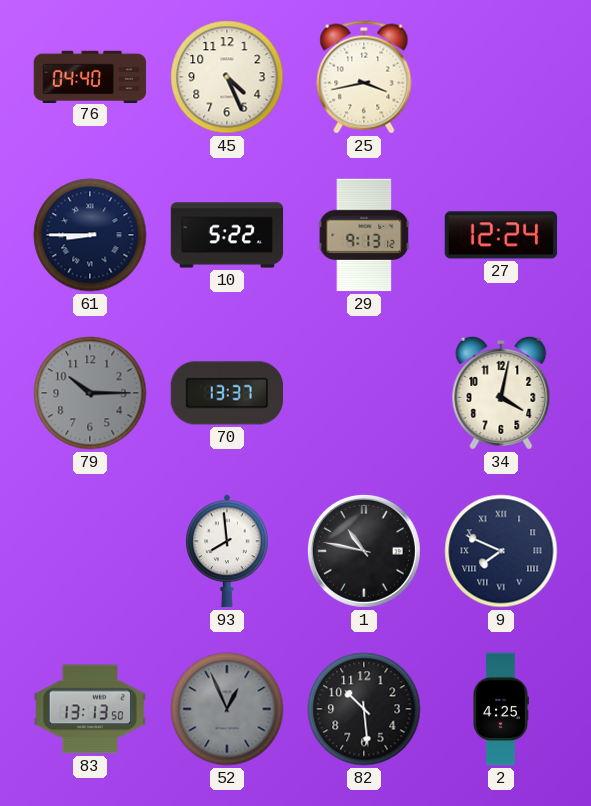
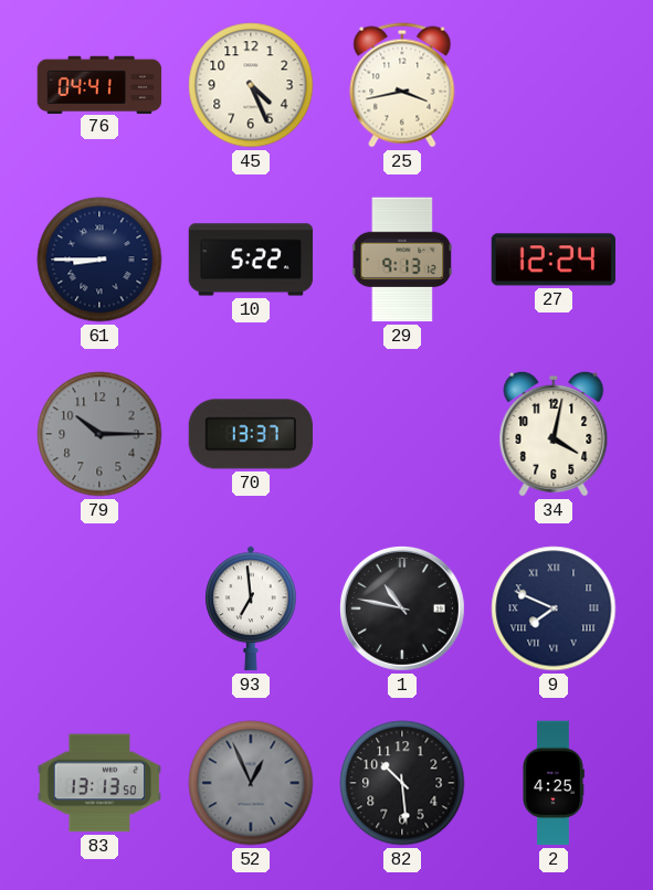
76: 04:40 -> 04:41
93: 7:59 -> 6:59
